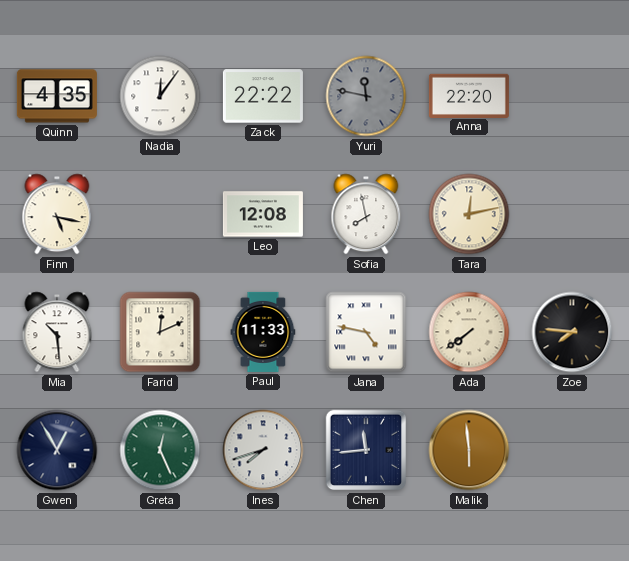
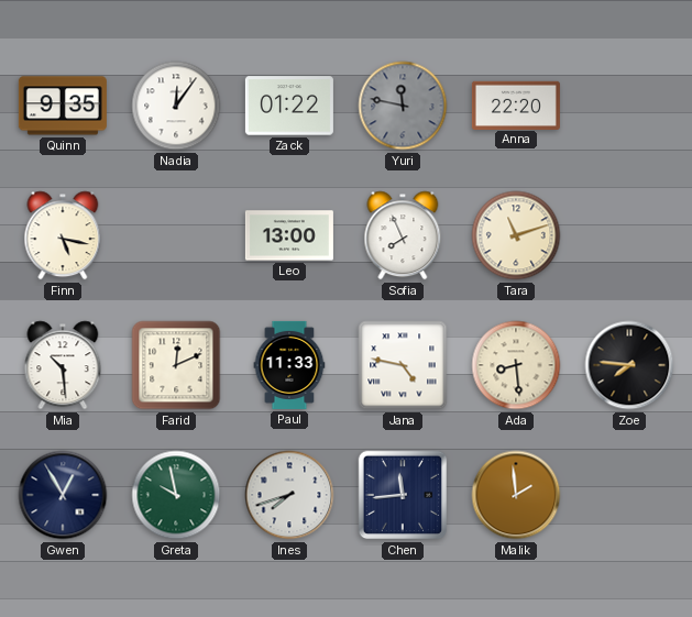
Quinn: 4:35 -> 9:35
Zack: 22:22 -> 01:22
Leo: 12:08 -> 13:00
Sofia: 7:58 -> 7:56
Tara: 12:13 -> 11:12
Ada: 7:39 -> 8:29
Greta: 12:26 -> 9:58
Malik: 5:59 -> 1:59
